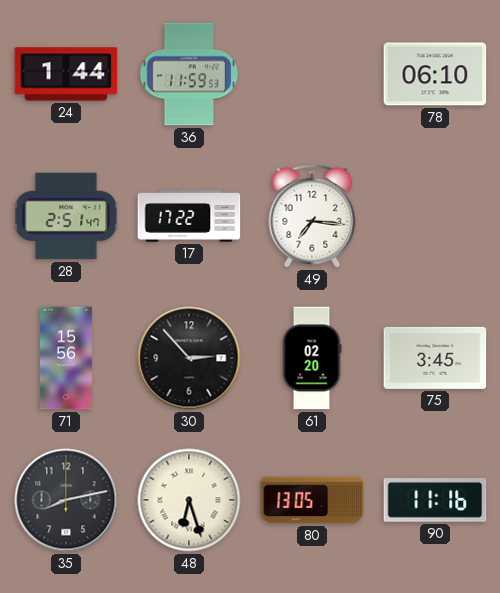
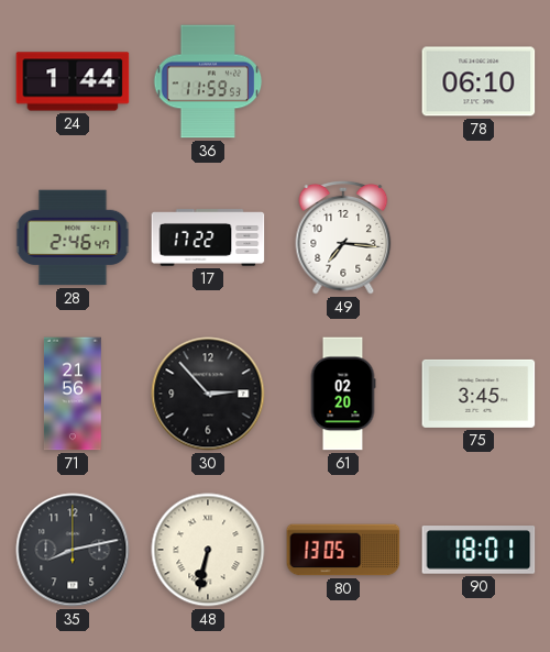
28: 2:51 -> 2:46
71: 15:56 -> 21:56
48: 6:27 -> 6:32
90: 11:16 -> 18:01
